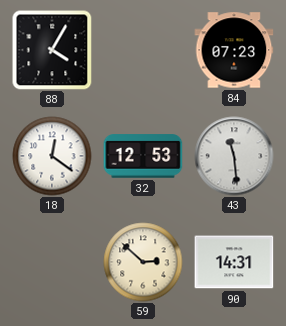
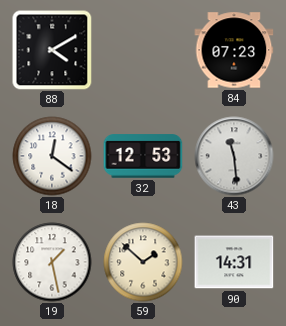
88: 4:05 -> 4:10
19: none -> 1:28
59: 2:52 -> 1:52
